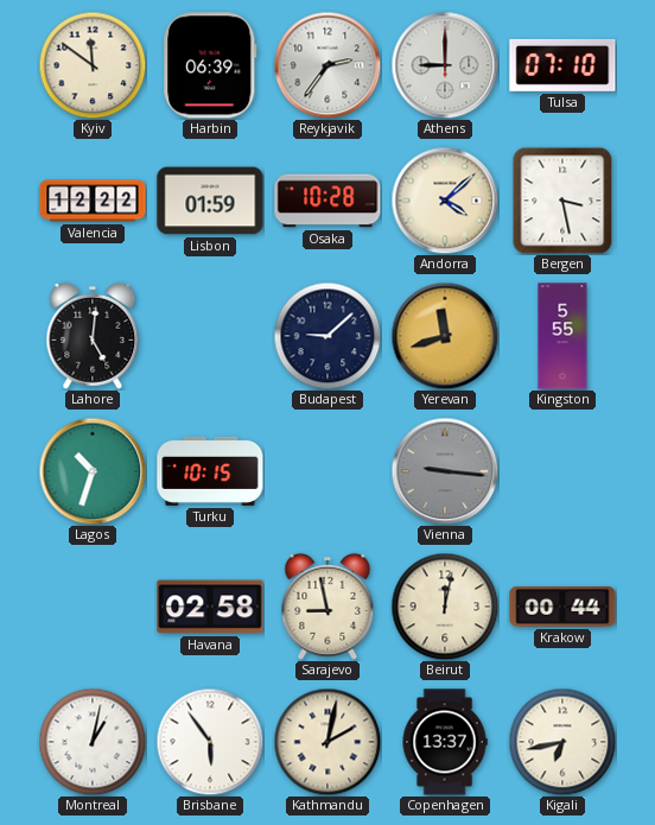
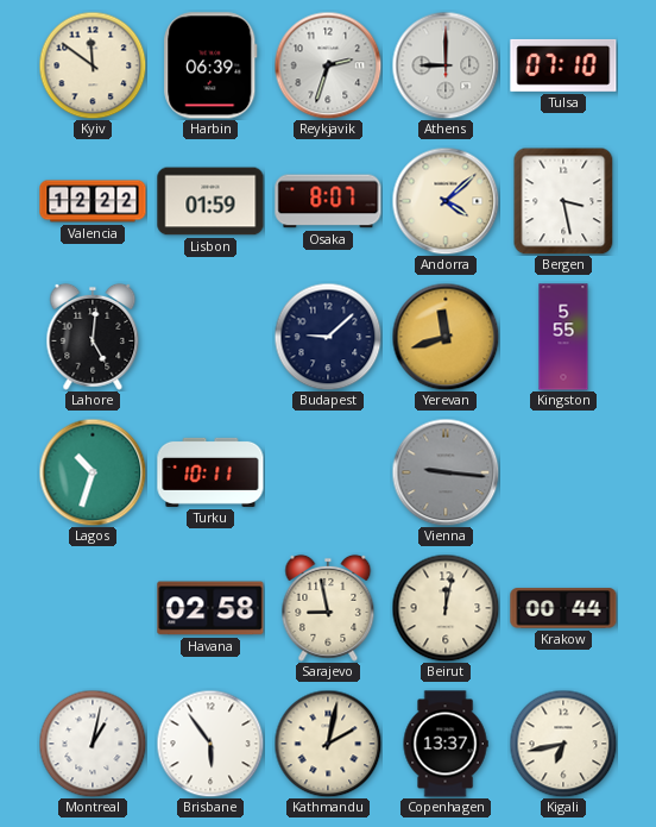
Reykjavik: 2:36 -> 2:33
Osaka: 10:28 -> 8:07
Turku: 10:15 -> 10:11
